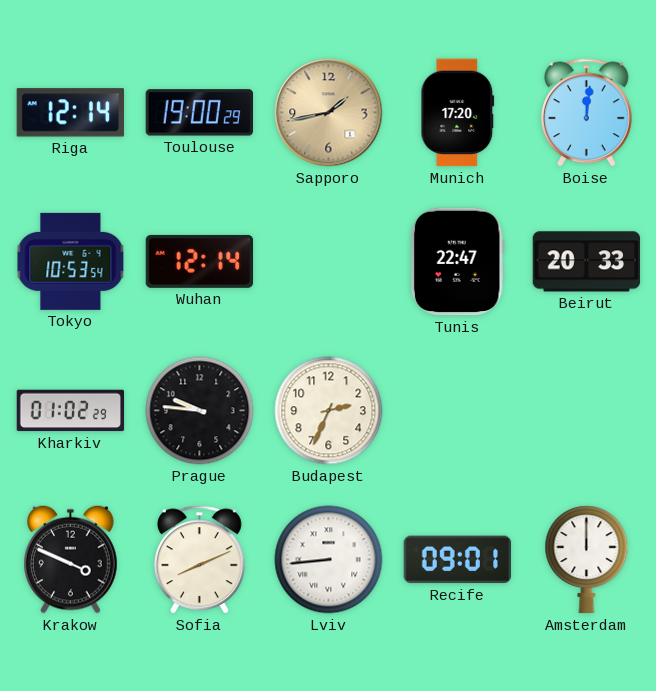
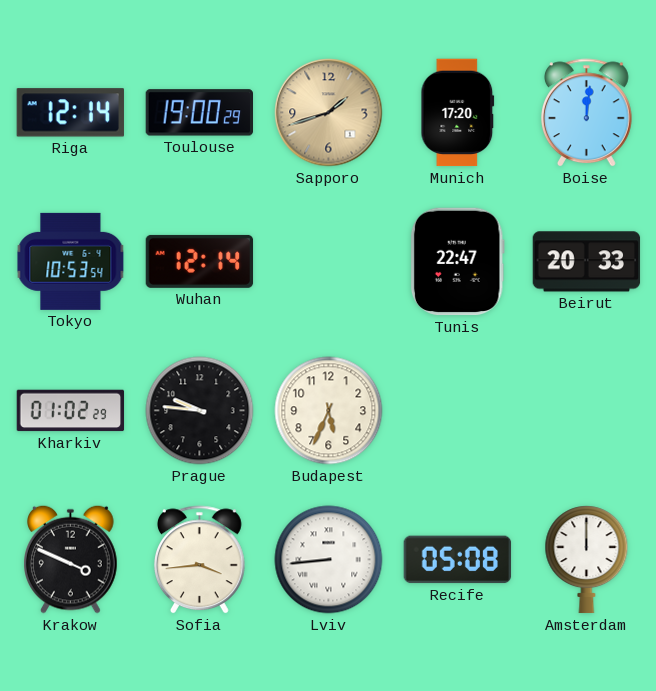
Sapporo: 1:43 -> 1:42
Budapest: 2:34 -> 5:34
Sofia: 8:11 -> 3:44
Recife: 09:01 -> 05:08
